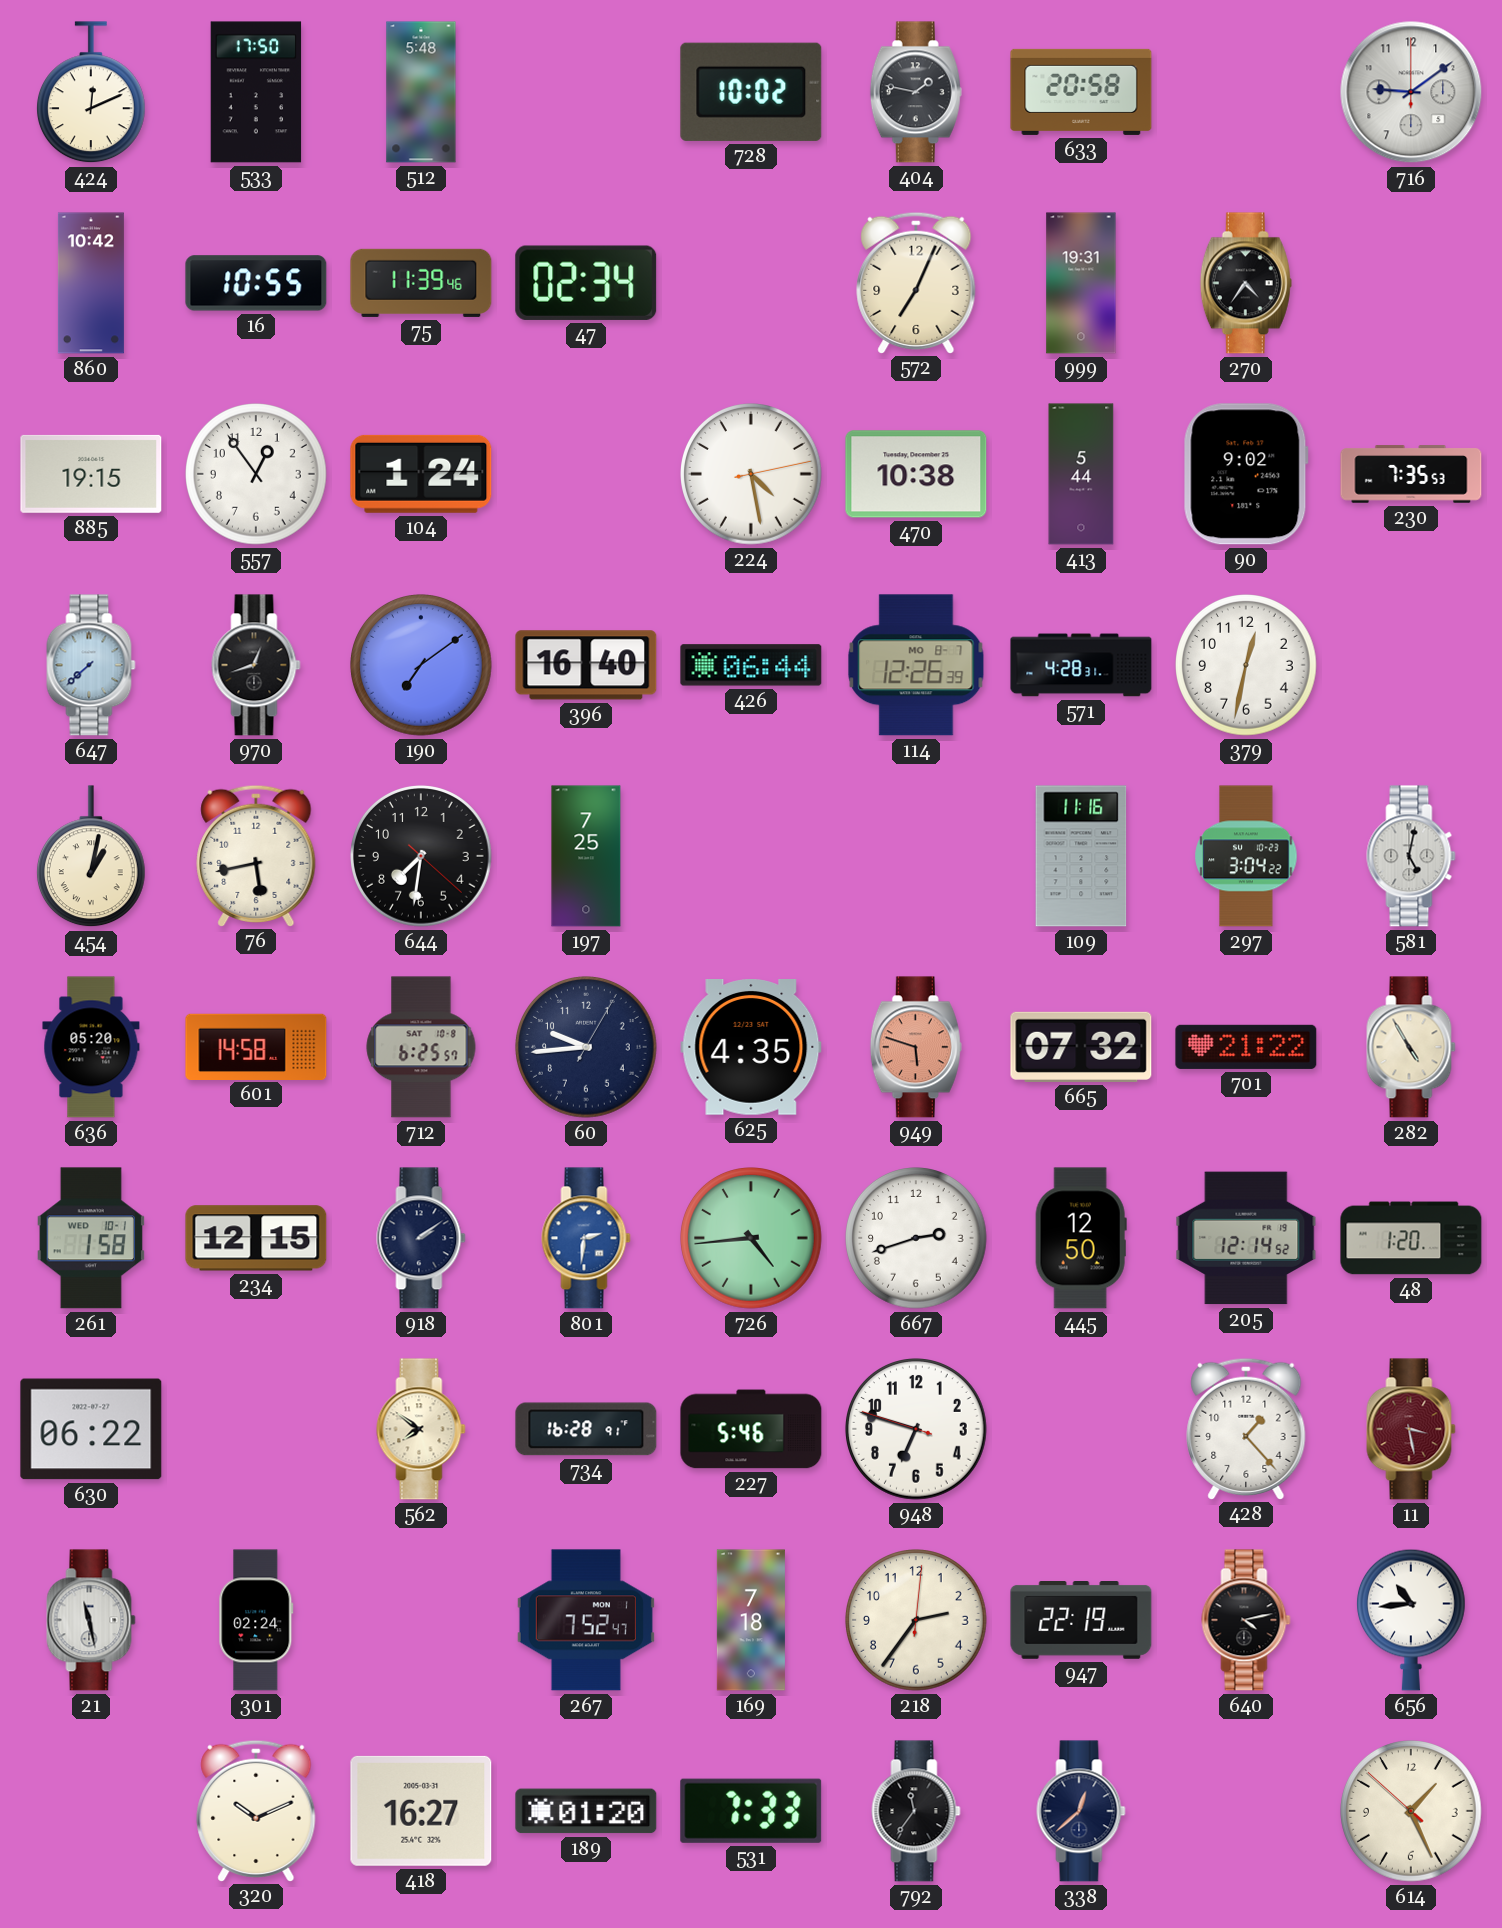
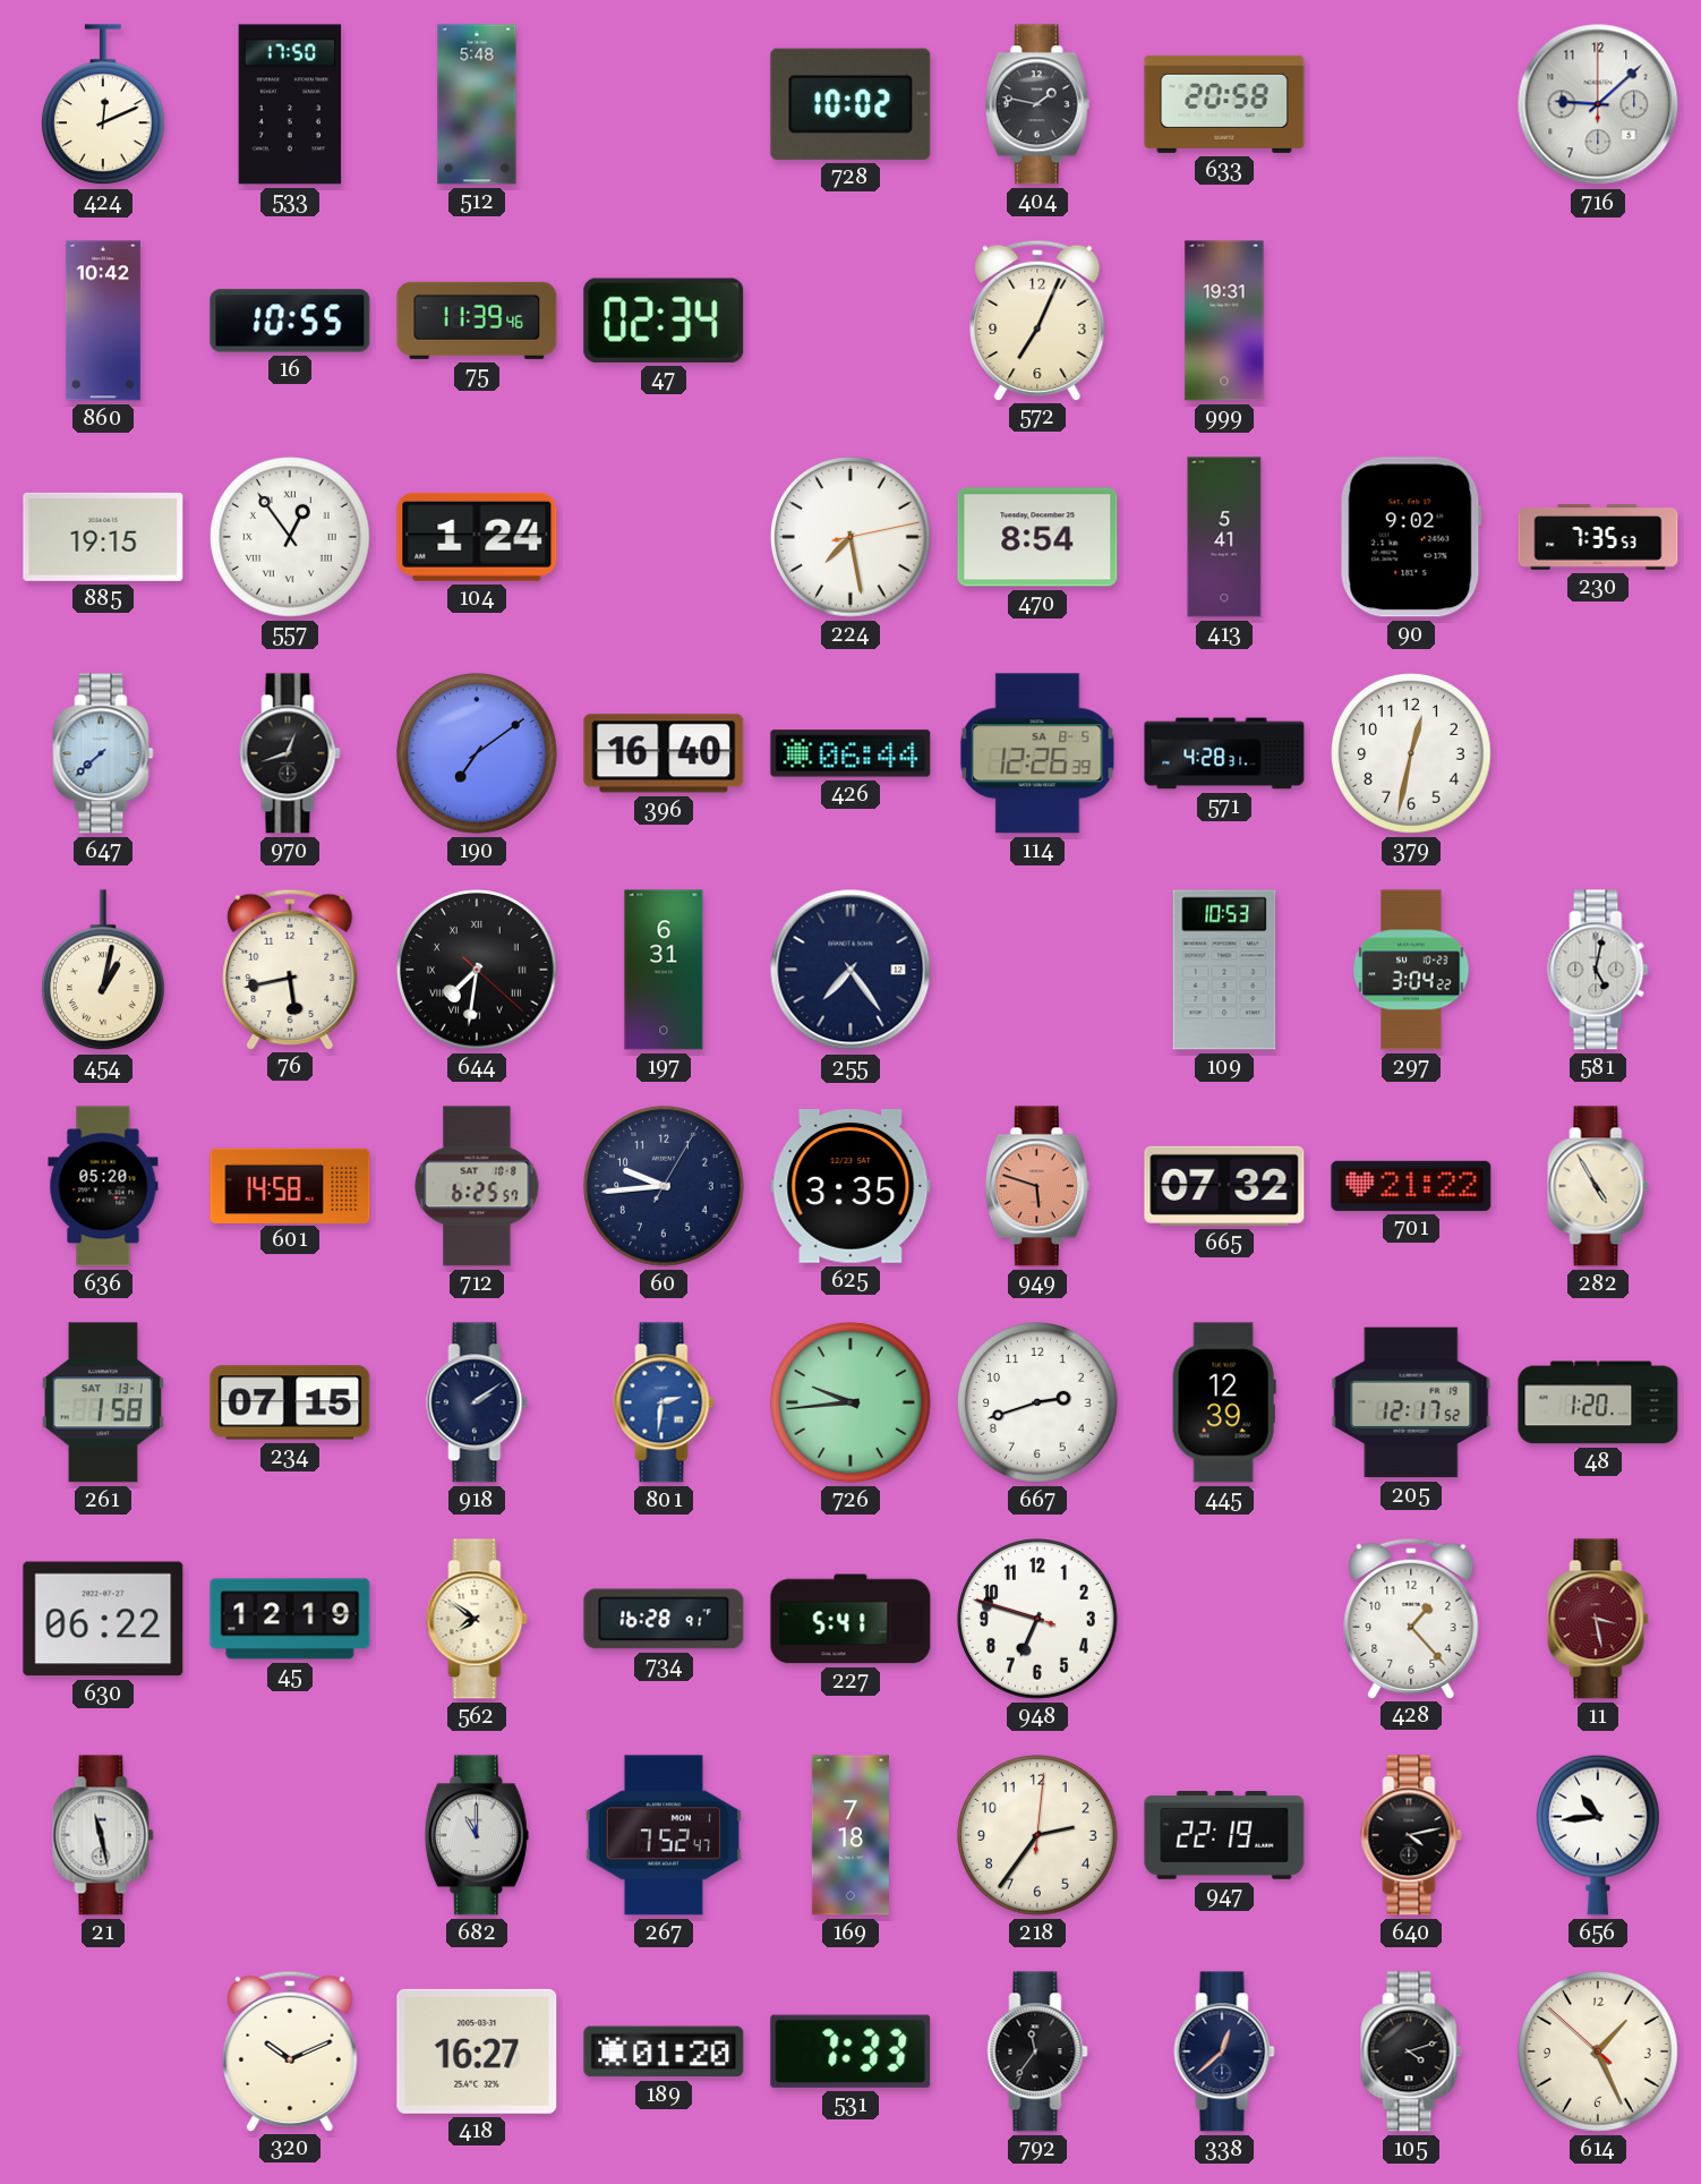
716: 9:09 -> 9:08
270: 4:36 -> none
557 numerals: Arabic -> Roman
224: 4:28 -> 7:28
470: 10:38 -> 8:54
413: 5:44 -> 5:41
114 date: MO 8-7 -> SA 8-5
644 numerals: Arabic -> Roman
197: 7:25 -> 6:31
255: none -> 7:24
109: 11:16 -> 10:53
625: 4:35 -> 3:35
261 date: WED 10-1 -> SAT 13-1
234: 12:15 -> 07:15
726: 4:44 -> 9:44
445: 12:50 -> 12:39
205: 12:14 -> 12:17
45: none -> 12:19
227: 5:46 -> 5:41
301: 02:24 -> none
682: none -> 11:00
105: none -> 4:12
